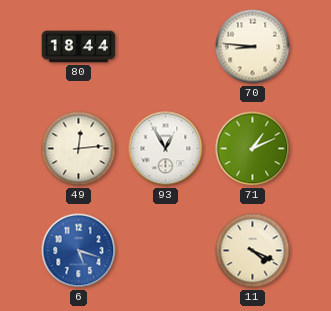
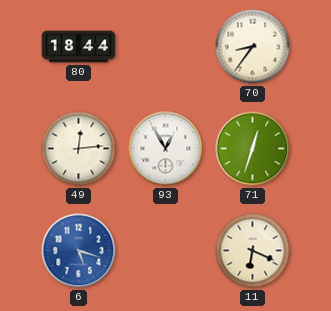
70: 8:46 -> 8:36
71: 1:11 -> 12:33
11: 4:19 -> 6:19
